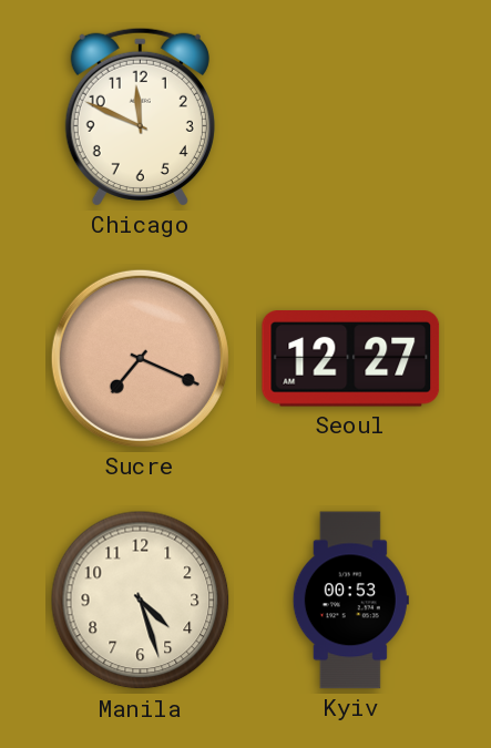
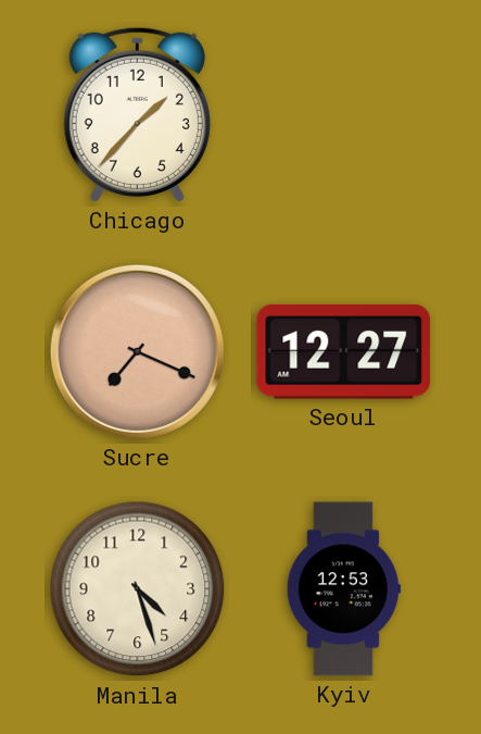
Chicago: 11:49 -> 1:37
Kyiv: 00:53 -> 12:53
